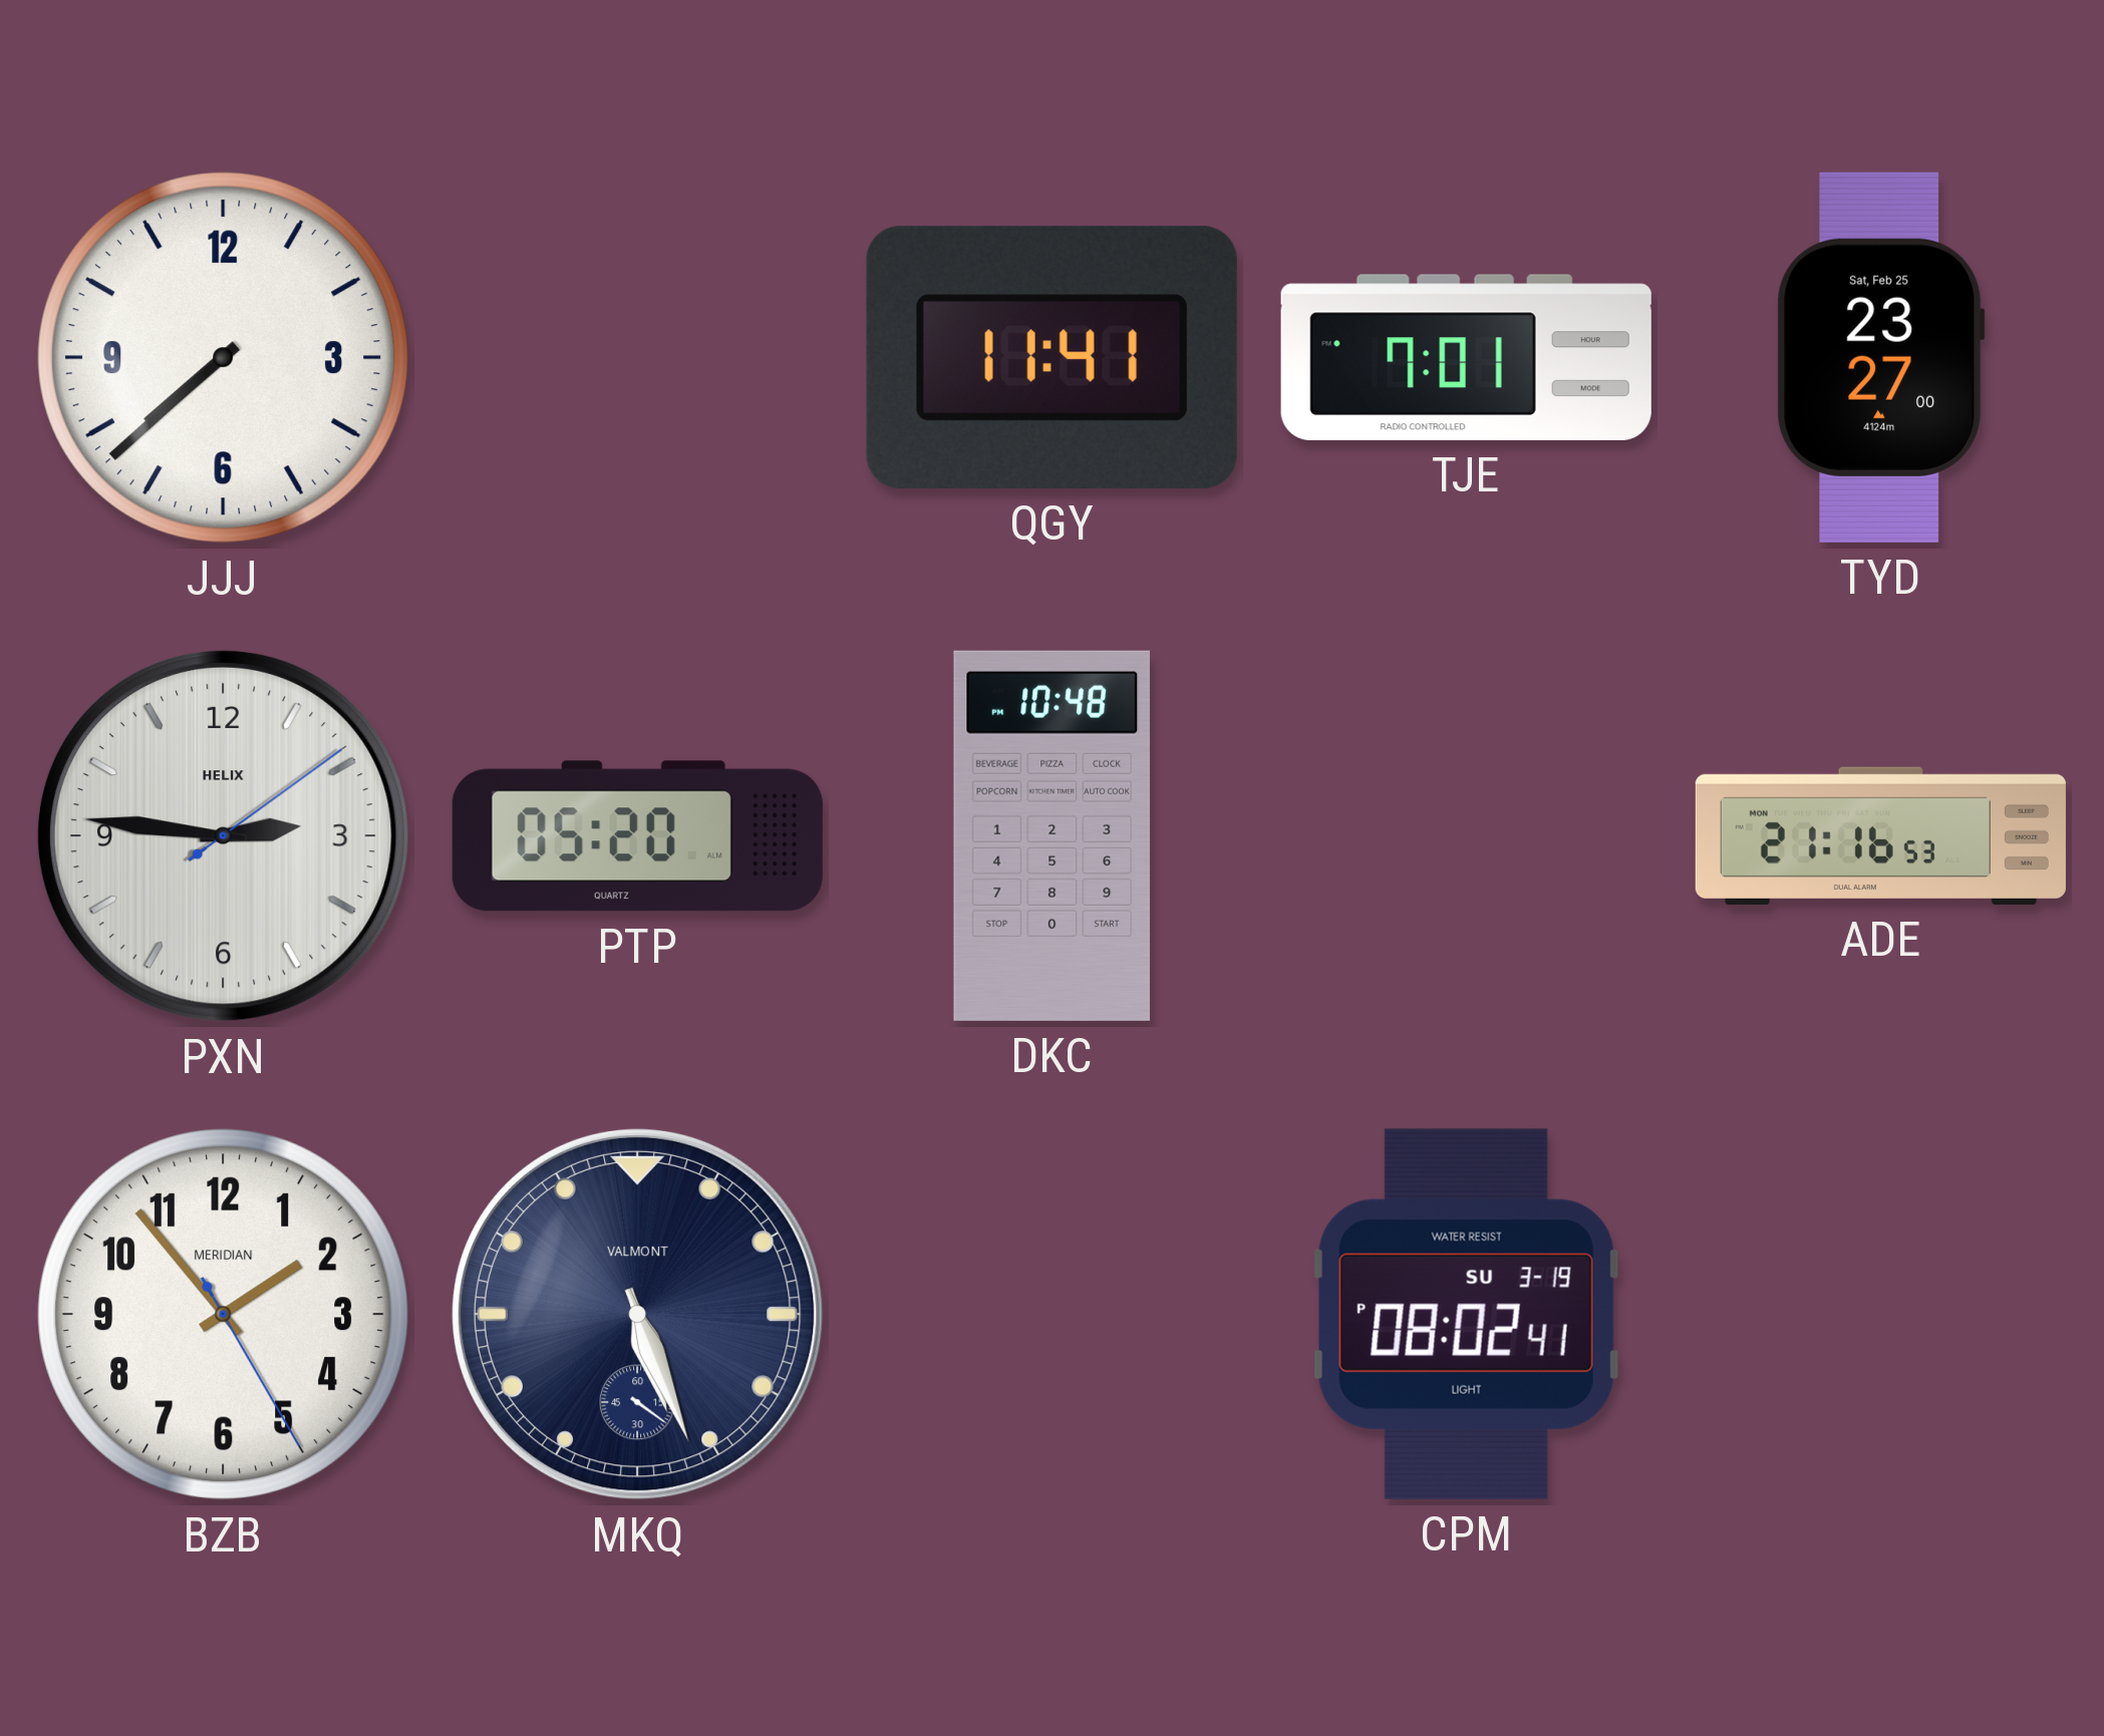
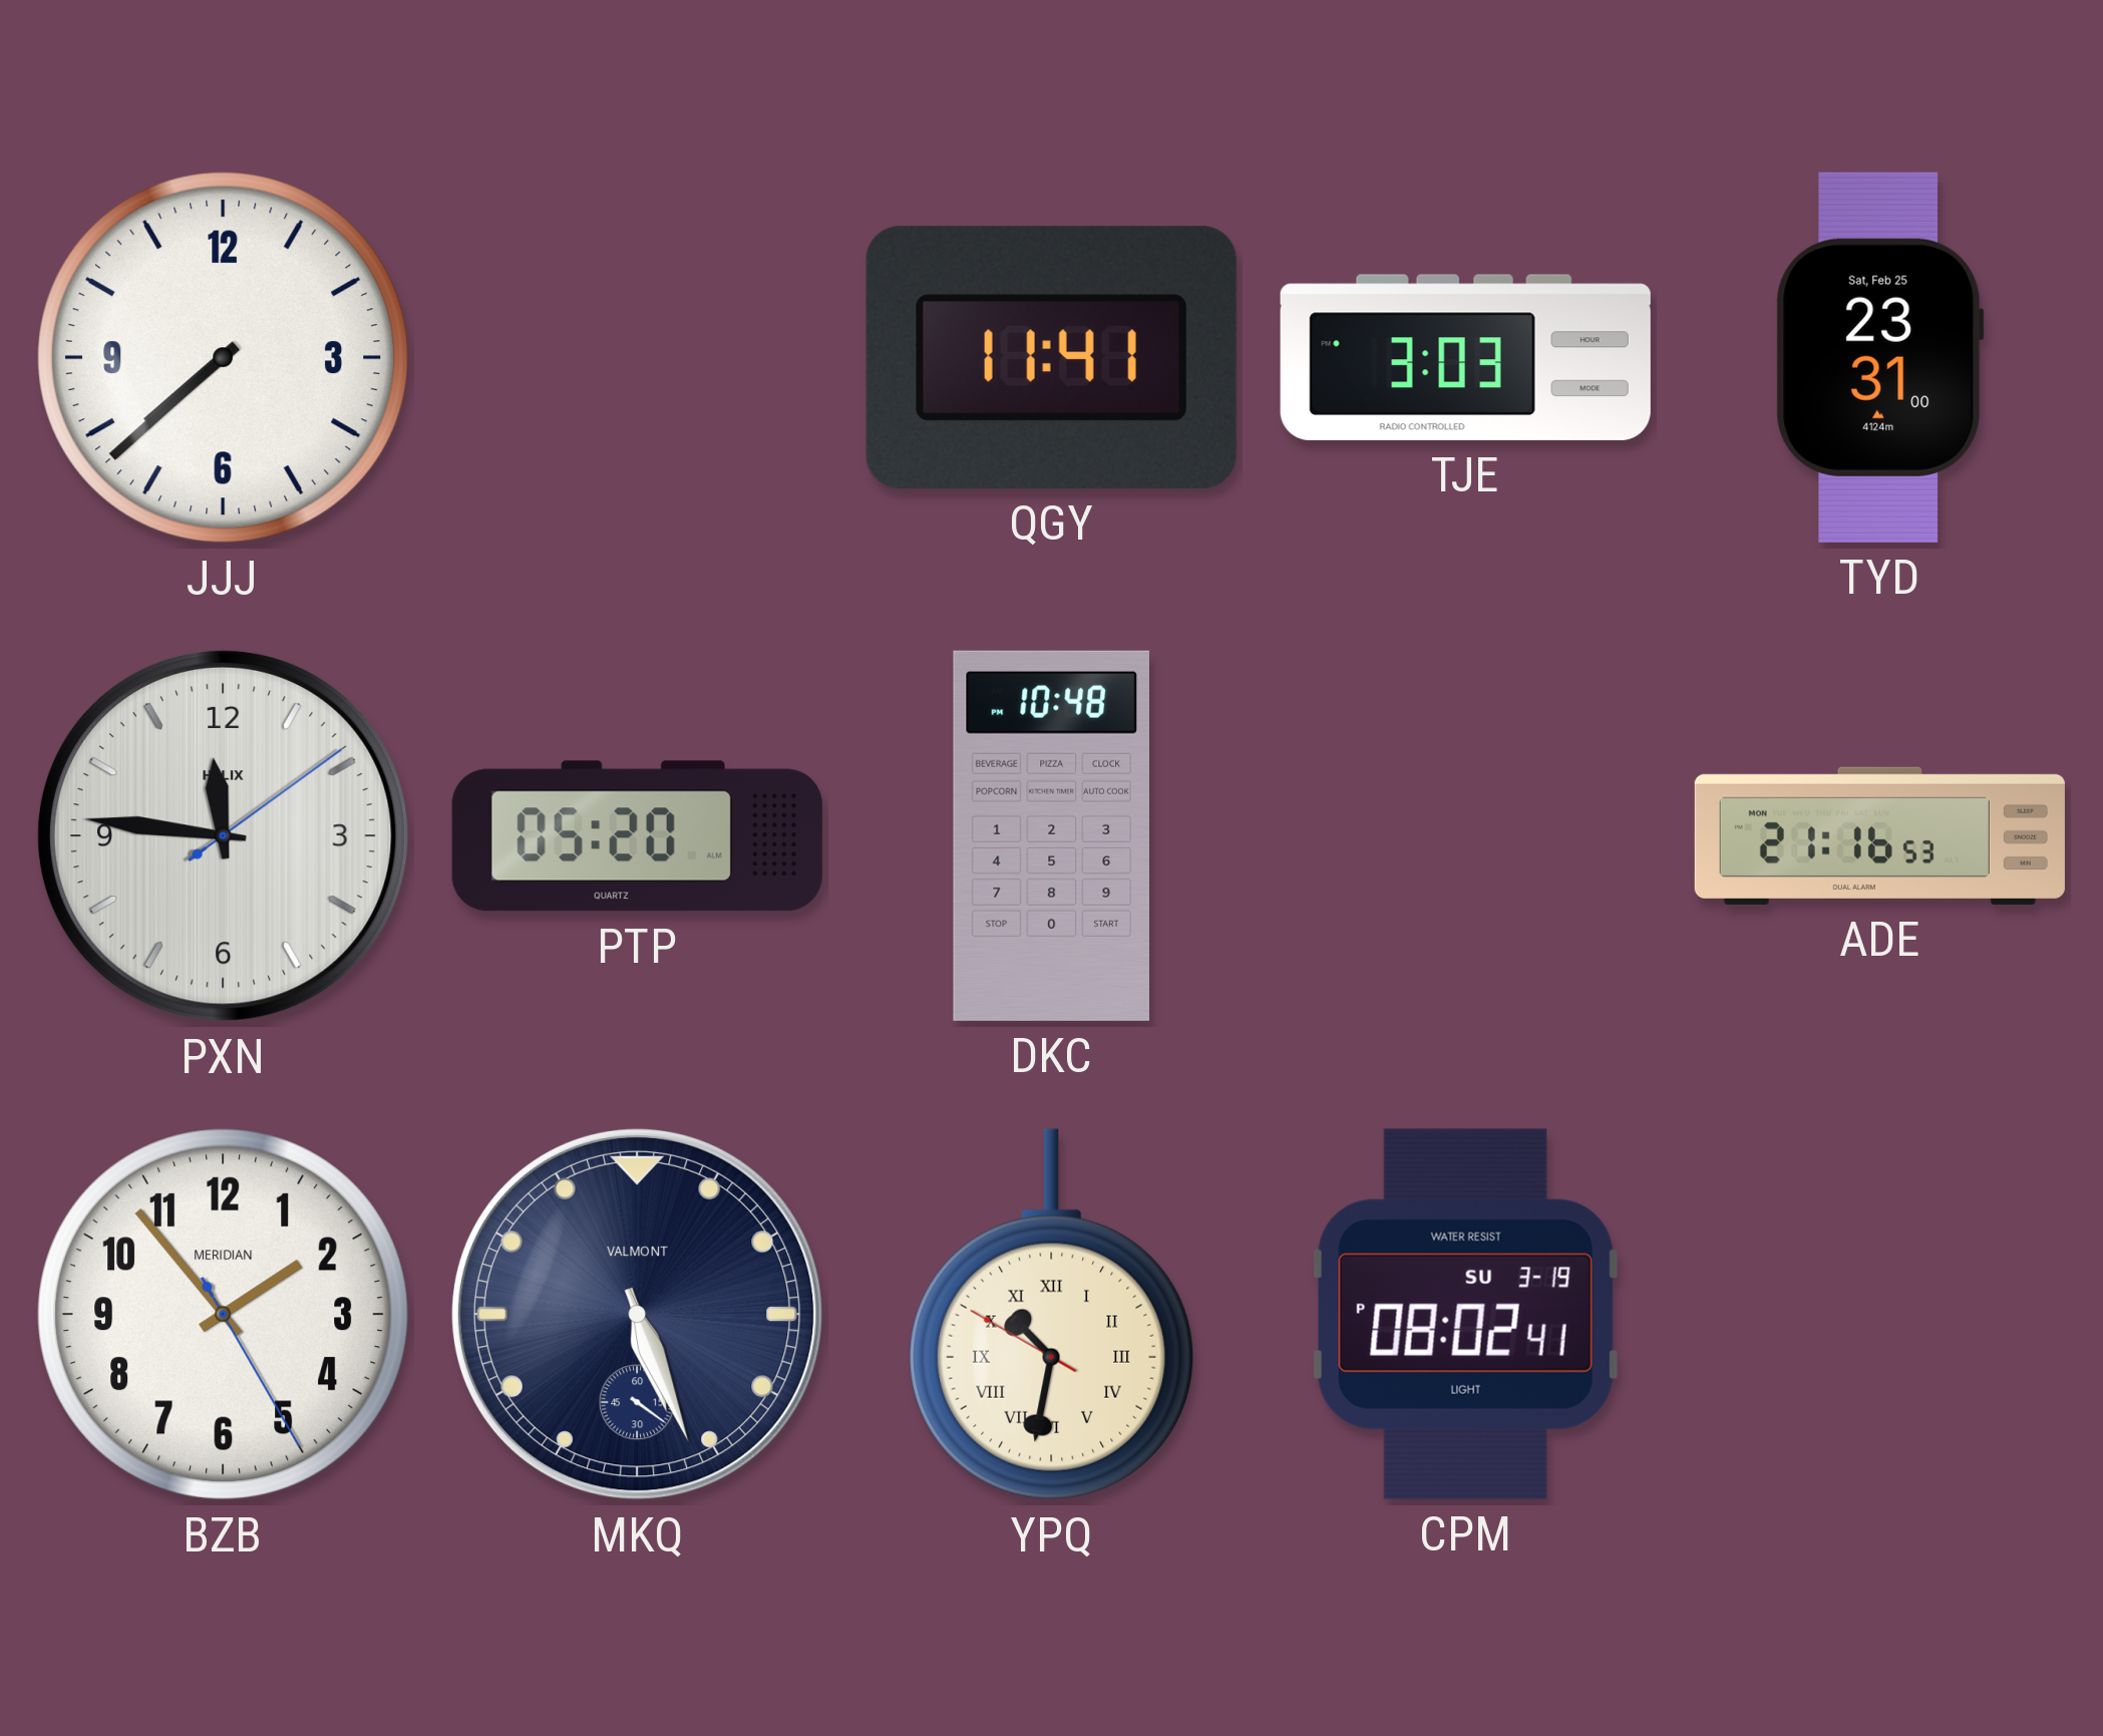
TJE: 7:01 -> 3:03
TYD: 23:27 -> 23:31
PXN: 2:46 -> 11:46
YPQ: none -> 10:31
